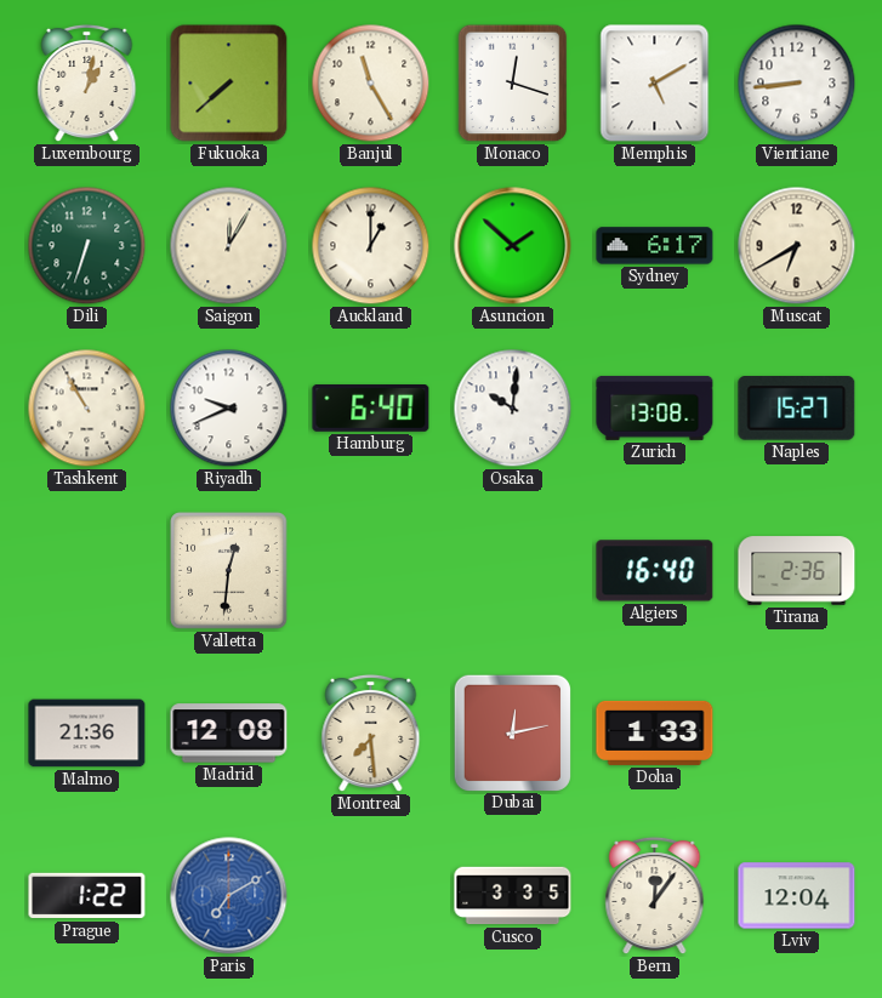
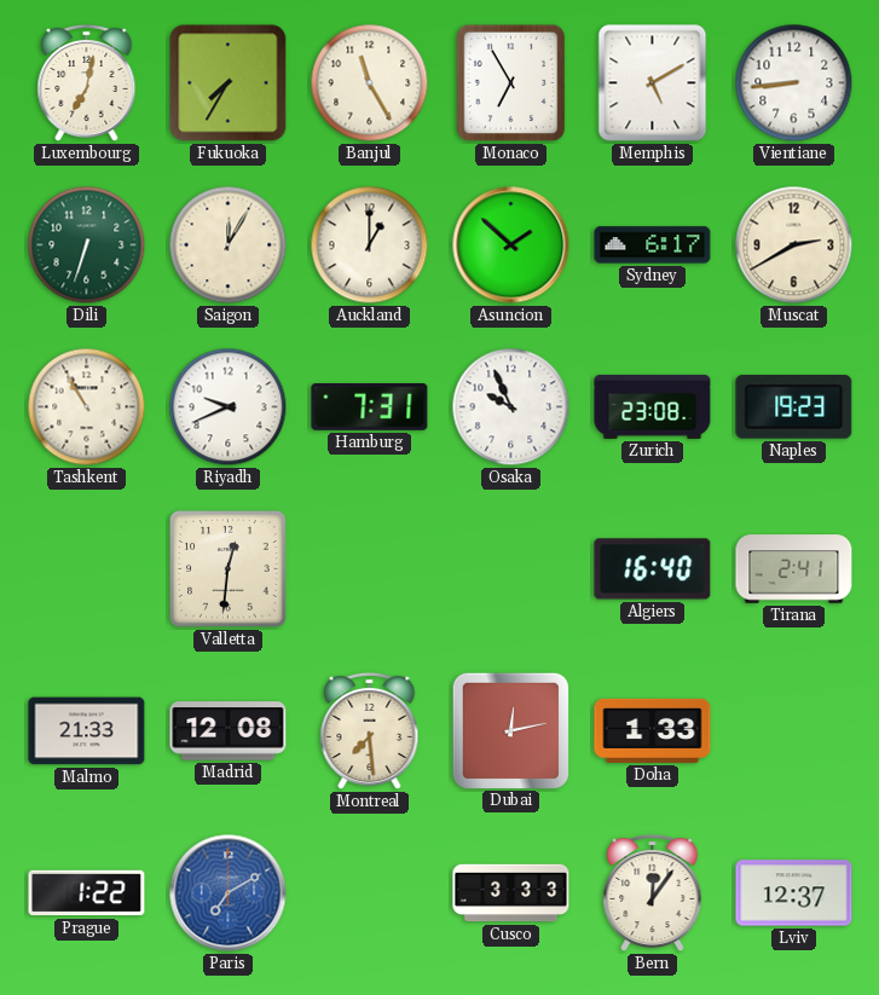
Luxembourg: 1:02 -> 7:02
Fukuoka: 7:38 -> 7:35
Monaco: 12:18 -> 6:55
Muscat: 6:40 -> 2:40
Hamburg: 6:40 -> 7:31
Osaka: 10:01 -> 9:56
Zurich: 13:08 -> 23:08
Naples: 15:27 -> 19:23
Tirana: 2:36 -> 2:41
Malmo: 21:36 -> 21:33
Cusco: 3:35 -> 3:33
Lviv: 12:04 -> 12:37
